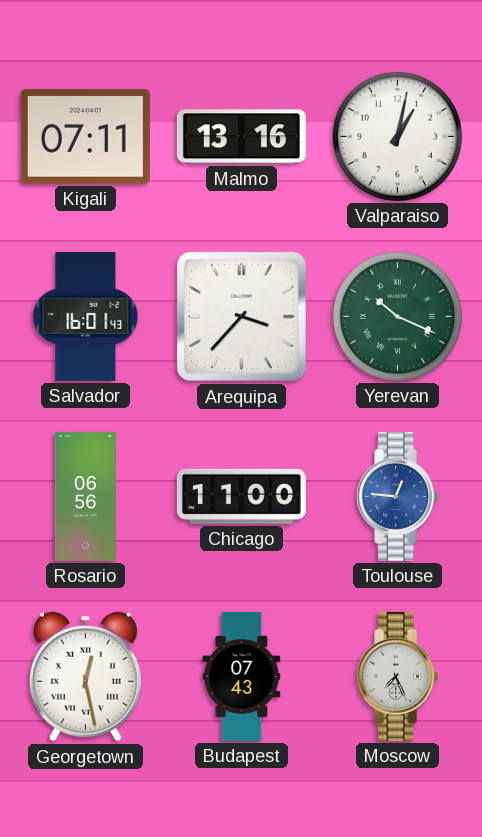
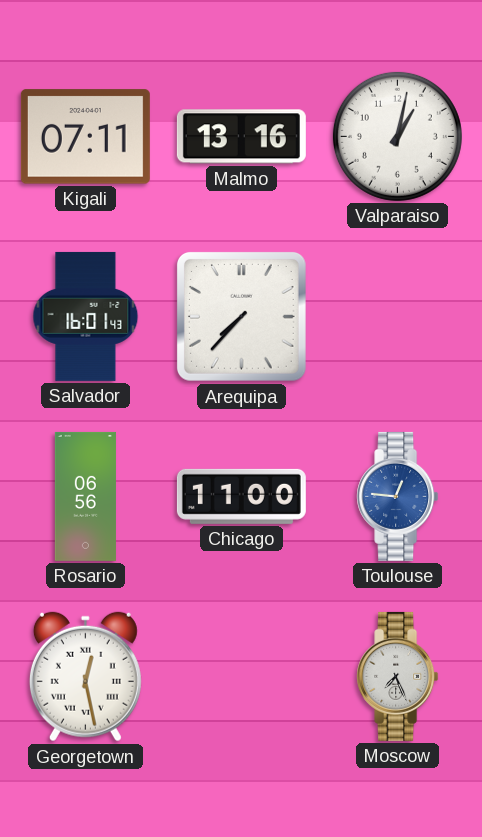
Arequipa: 3:37 -> 7:37
Yerevan: 10:19 -> none
Budapest: 07:43 -> none
